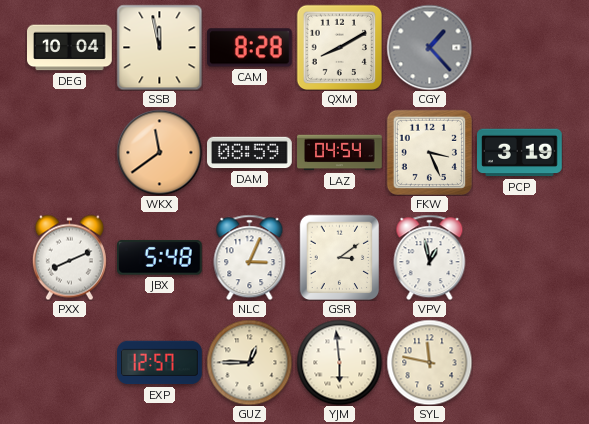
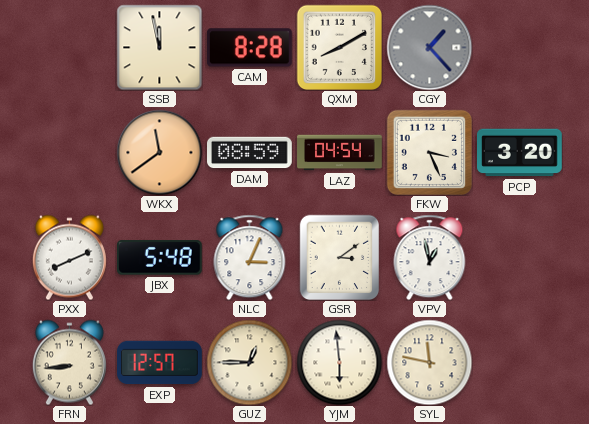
DEG: 10:04 -> none
PCP: 3:19 -> 3:20
FRN: none -> 8:44
